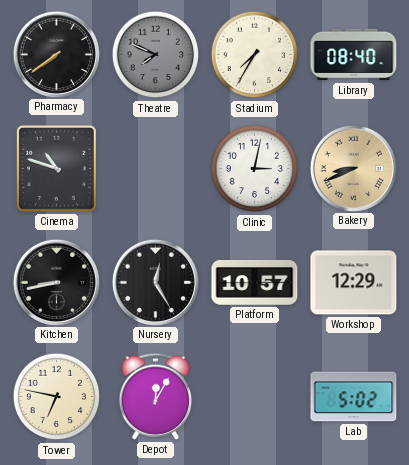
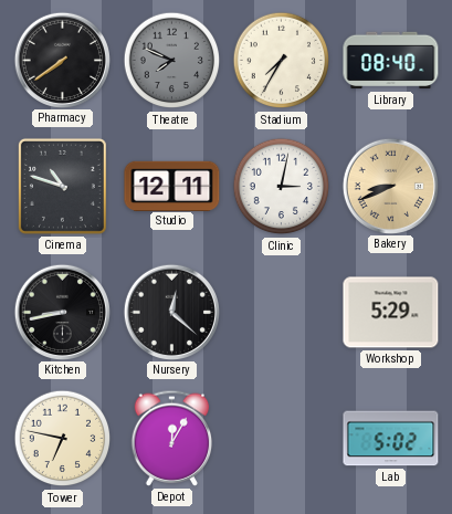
Studio: none -> 12:11
Nursery: 12:25 -> 12:22
Platform: 10:57 -> none
Workshop: 12:29 -> 5:29
